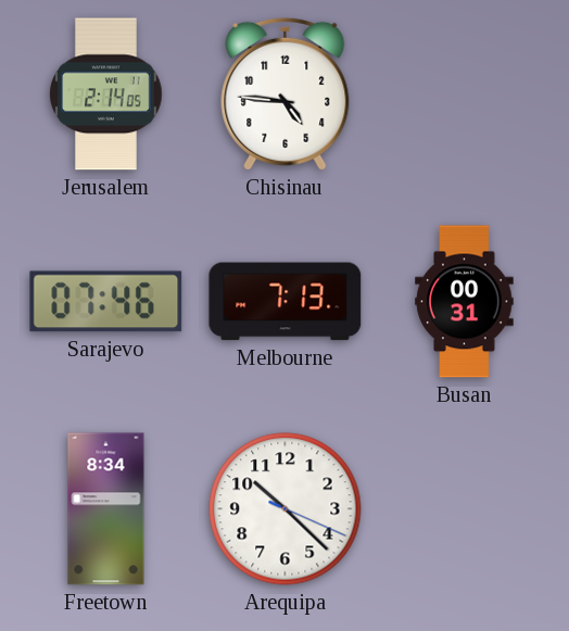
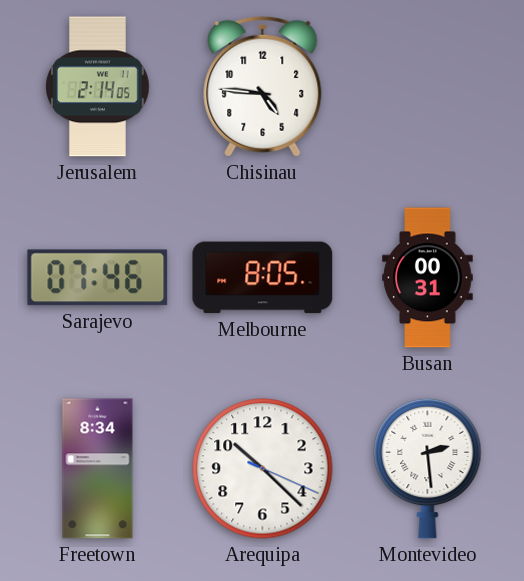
Melbourne: 7:13 -> 8:05
Montevideo: none -> 2:29
